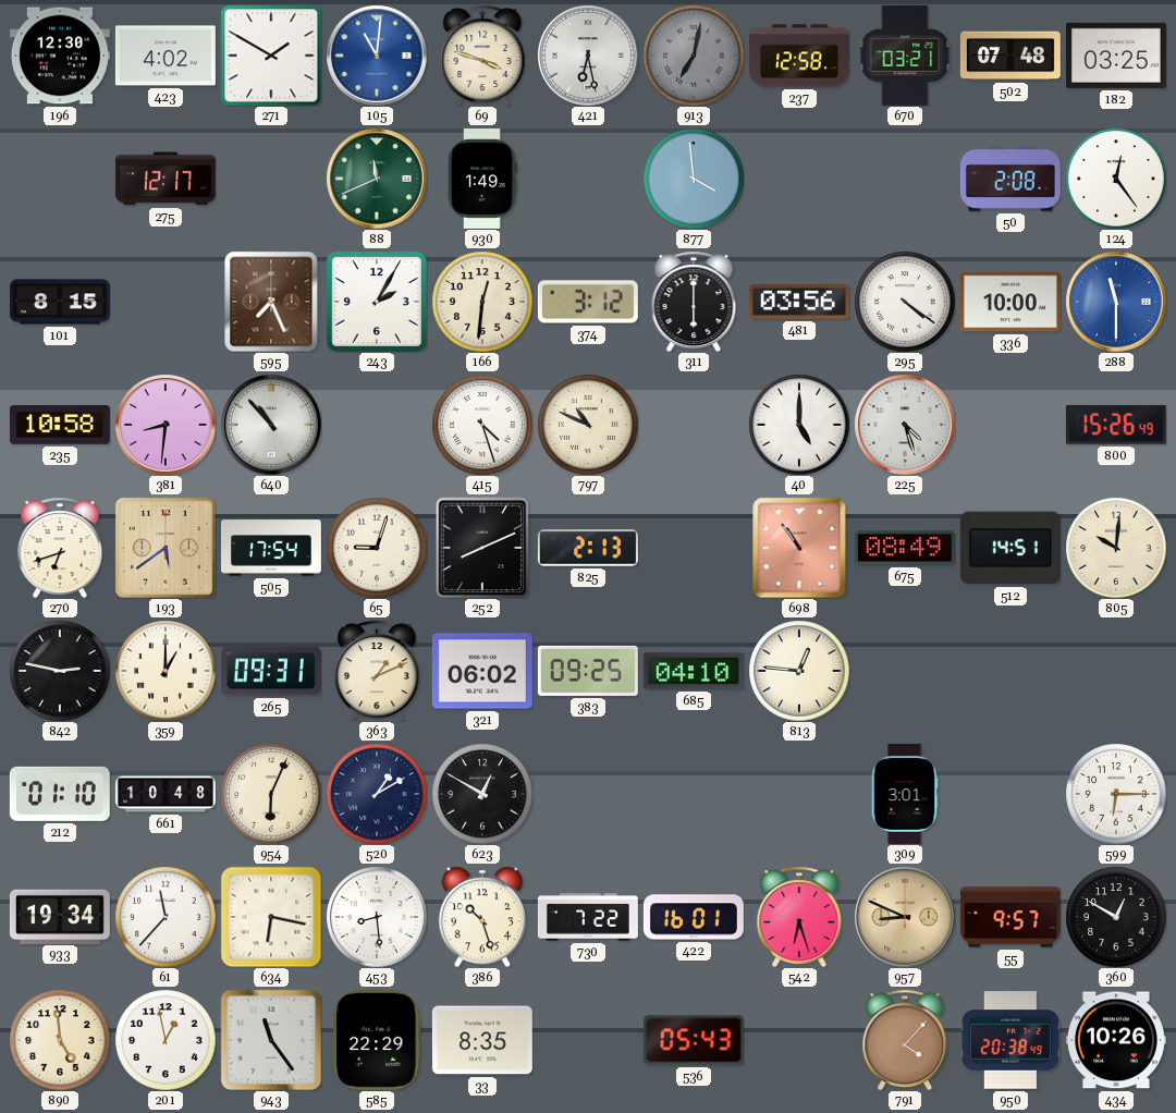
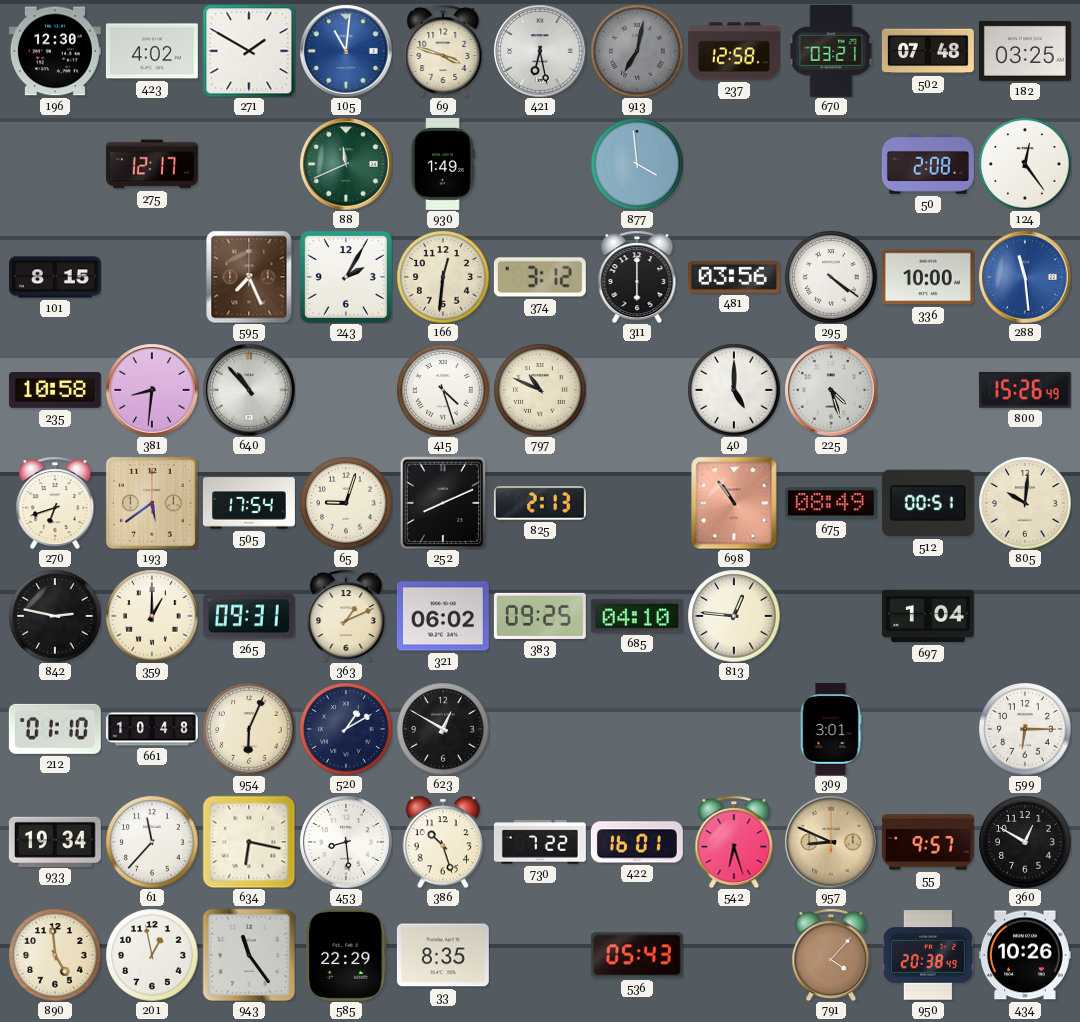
288: 11:30 -> 11:29
512: 14:51 -> 00:51
697: none -> 1:04
